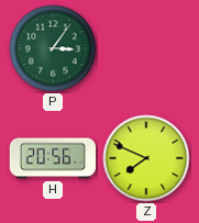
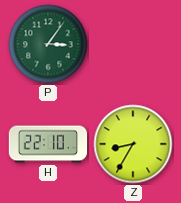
H: 20:56 -> 22:10
Z: 7:49 -> 8:35
